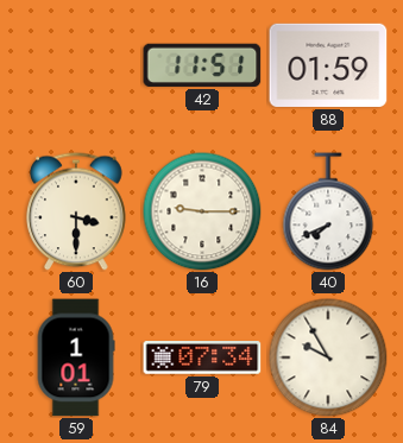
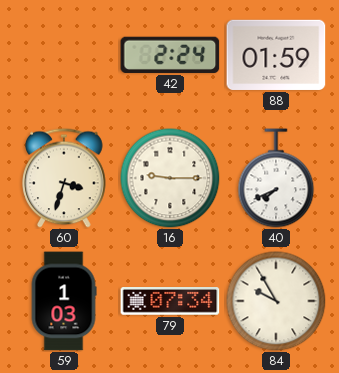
42: 11:51 -> 2:24
60: 3:30 -> 3:33
59: 1:01 -> 1:03
